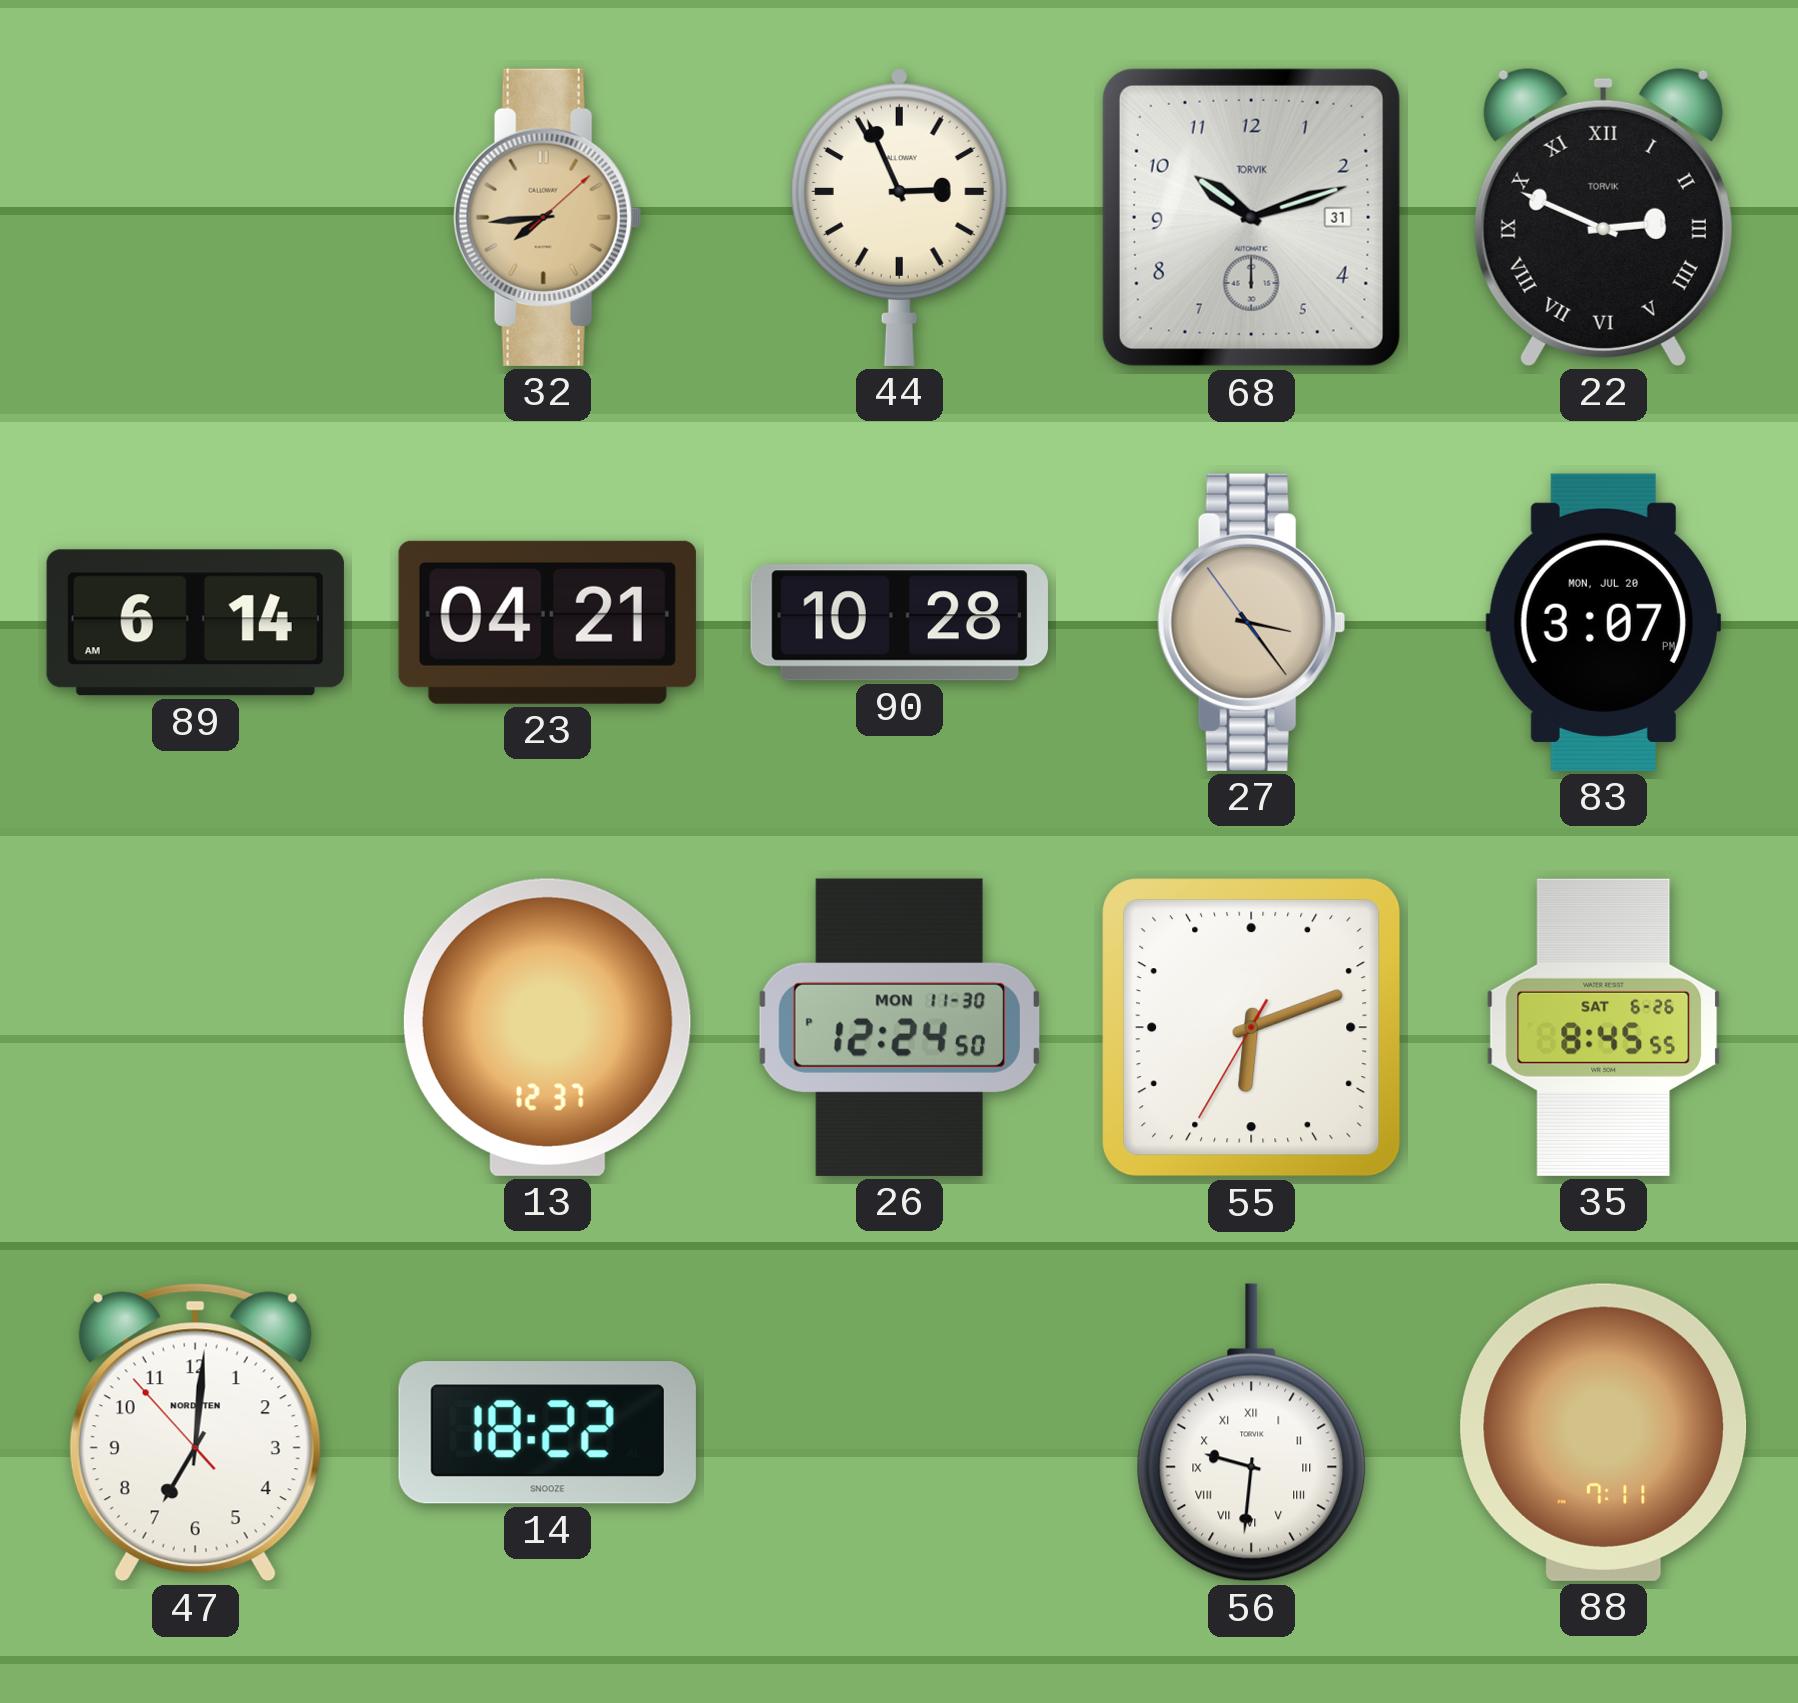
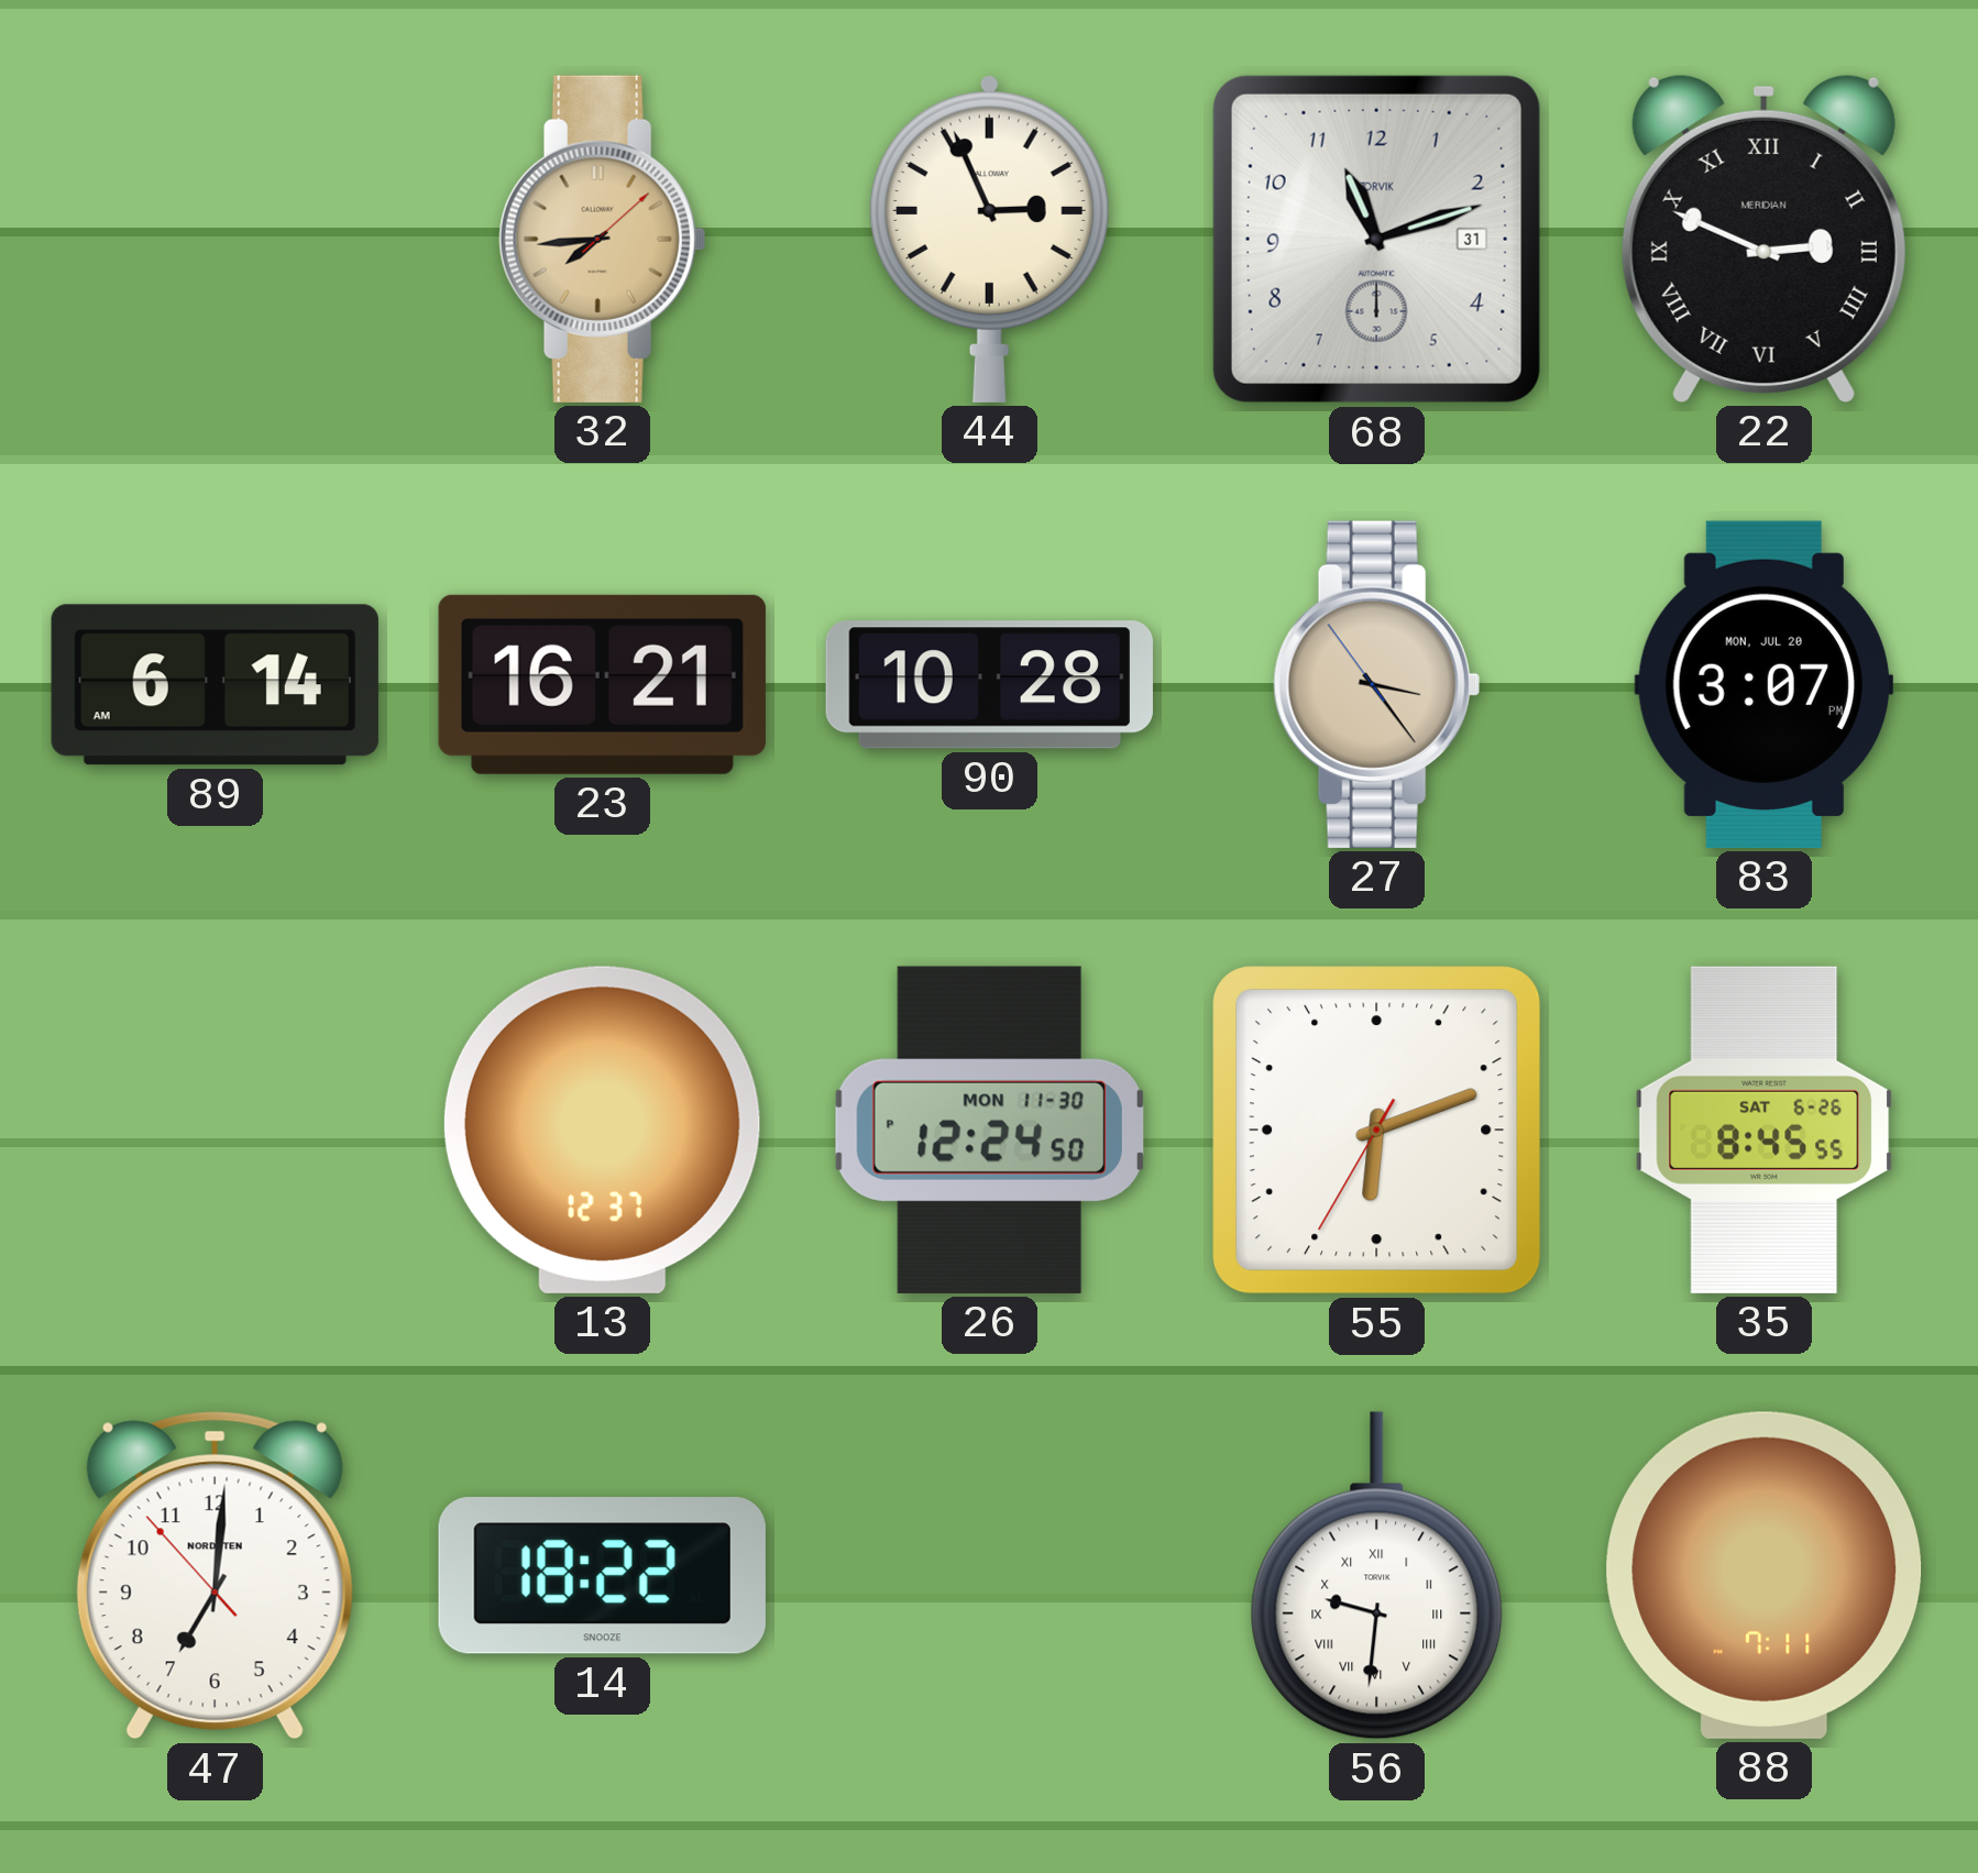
68: 10:12 -> 11:12
22 brand: TORVIK -> MERIDIAN
23: 04:21 -> 16:21
